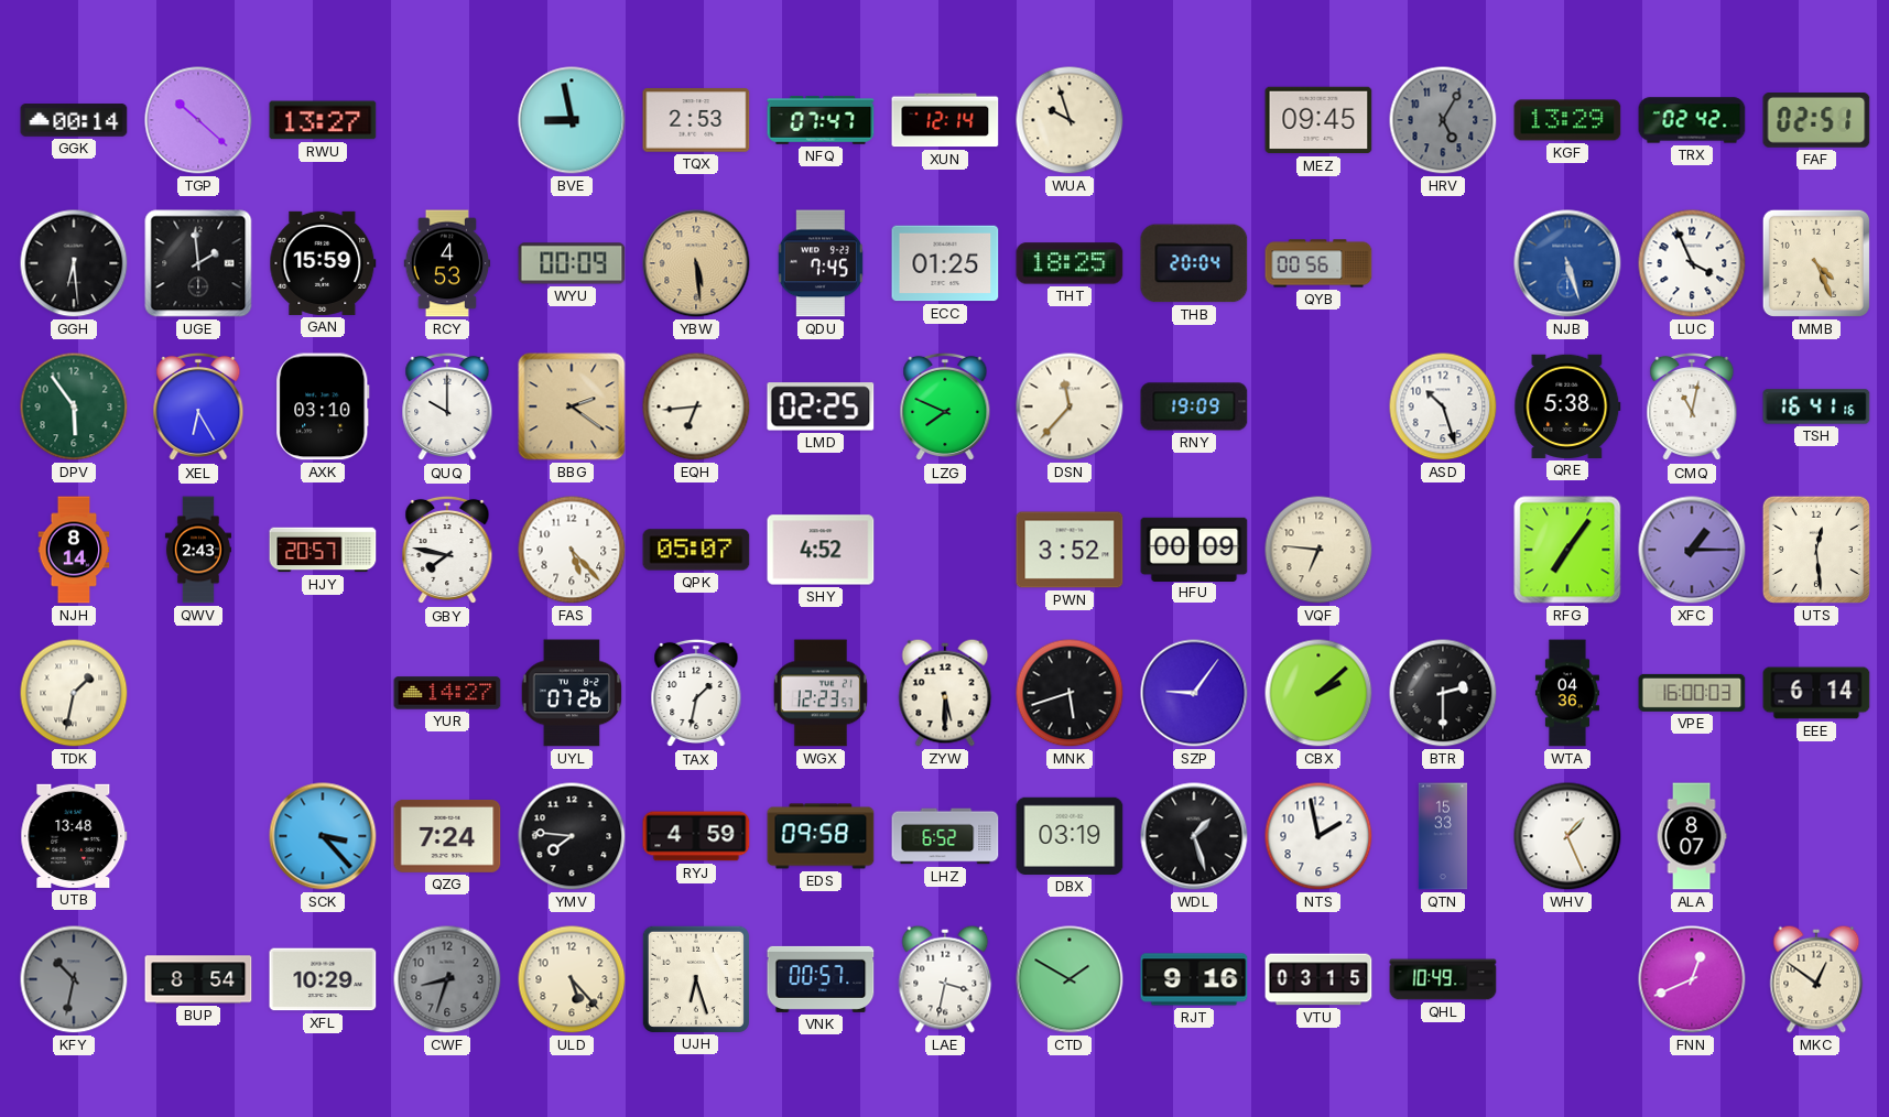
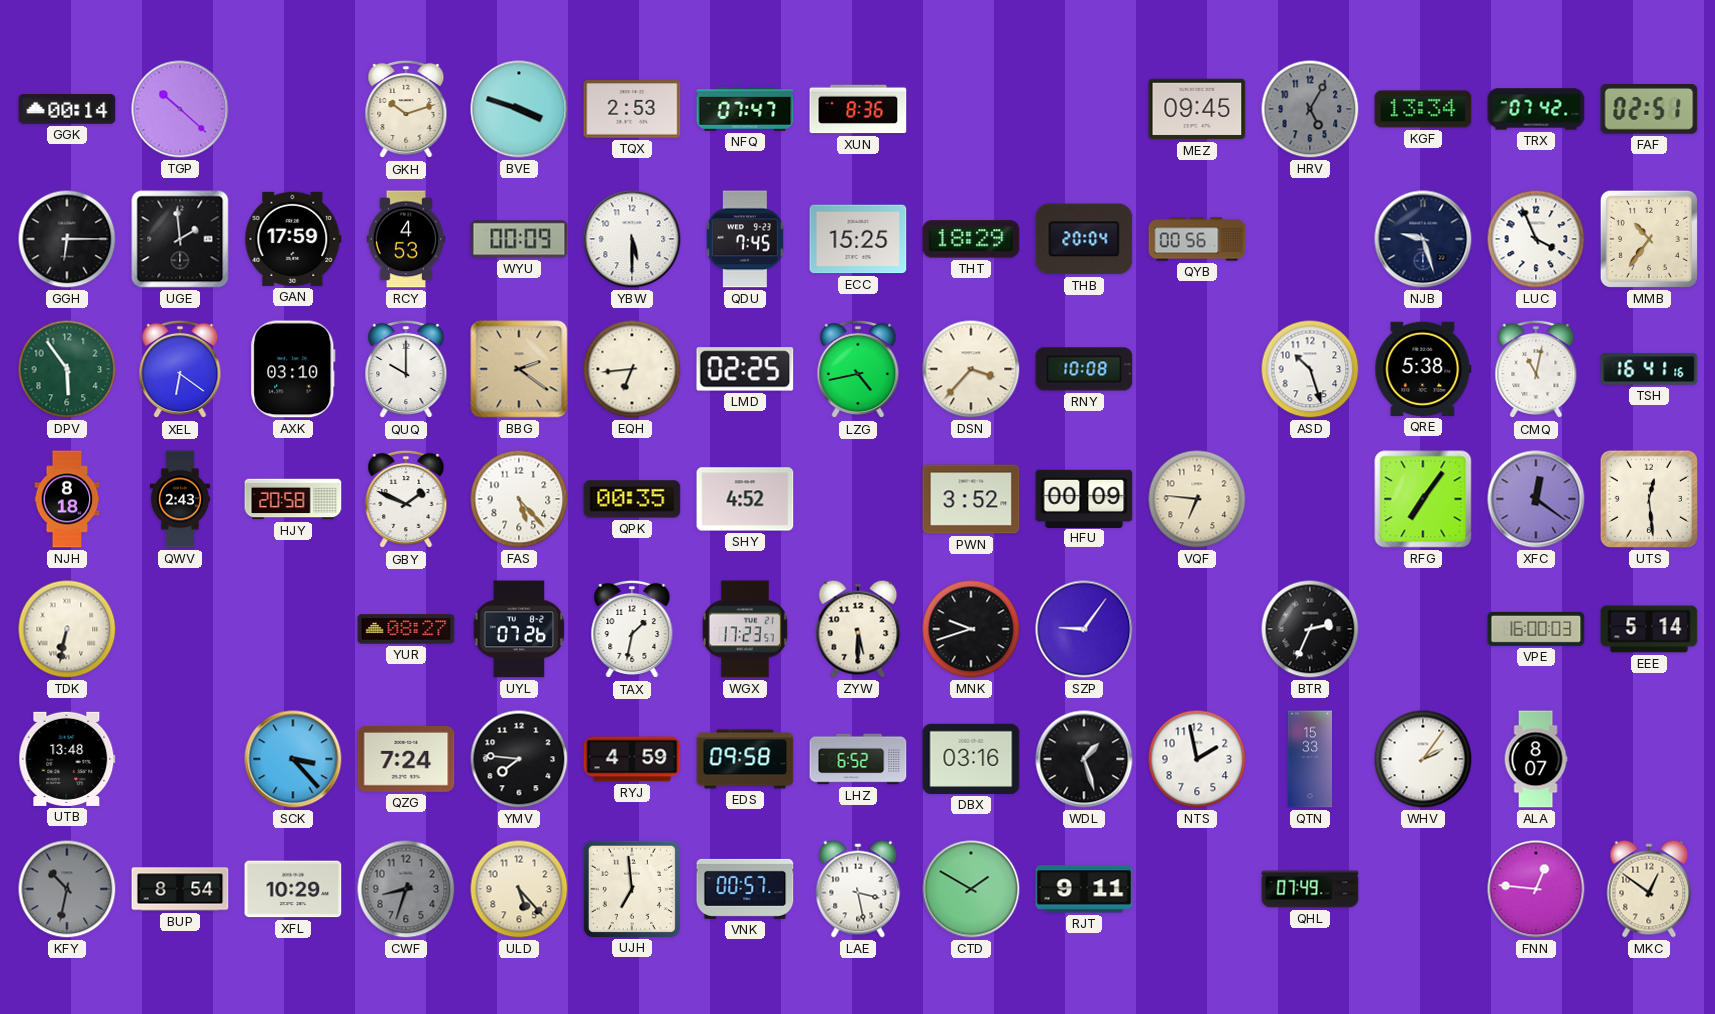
RWU: 13:27 -> none
GKH: none -> 10:12
BVE: 8:58 -> 3:48
XUN: 12:14 -> 8:36
WUA: 9:57 -> none
KGF: 13:29 -> 13:34
TRX: 02:42 -> 07:42
GGH: 6:29 -> 6:15
GAN: 15:59 -> 17:59
YBW: 5:29 -> 5:30
YBW dial: champagne -> white
ECC: 01:25 -> 15:25
THT: 18:25 -> 18:29
NJB: 5:27 -> 9:27
NJB dial: blue -> navy
MMB: 4:26 -> 10:36
XEL: 6:25 -> 6:21
LZG: 7:49 -> 4:43
DSN: 11:37 -> 3:37
RNY: 19:09 -> 10:08
NJH: 8:14 -> 8:18
HJY: 20:57 -> 20:58
GBY: 7:47 -> 1:49
QPK: 05:07 -> 00:35
XFC: 1:15 -> 12:21
TDK: 1:32 -> 6:32
YUR: 14:27 -> 08:27
WGX: 12:23 -> 17:23
MNK: 5:42 -> 9:42
CBX: 2:08 -> none
BTR: 2:30 -> 2:34
WTA: 04:36 -> none
EEE: 6:14 -> 5:14
DBX: 03:19 -> 03:16
WHV: 1:26 -> 2:06
UJH: 6:27 -> 6:59
LAE: 3:32 -> 3:28
RJT: 9:16 -> 9:11
VTU: 03:15 -> none
QHL: 10:49 -> 07:49
FNN: 12:41 -> 12:46
